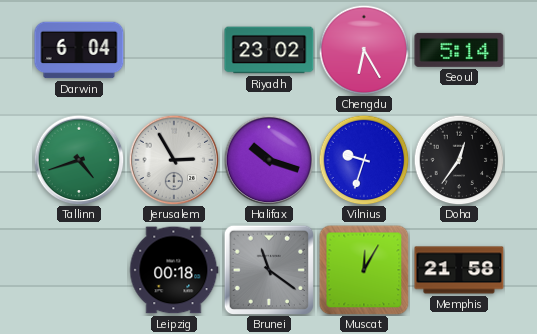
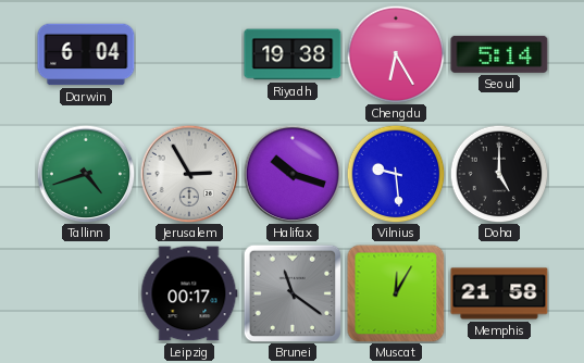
Riyadh: 23:02 -> 19:38
Vilnius: 9:33 -> 9:29
Doha: 12:36 -> 5:00
Leipzig: 00:18 -> 00:17
